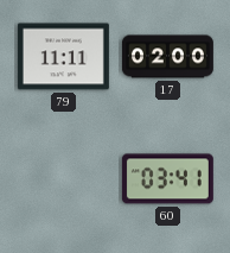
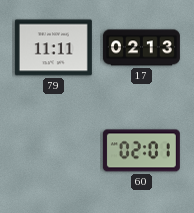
17: 02:00 -> 02:13
60: 03:41 -> 02:01
